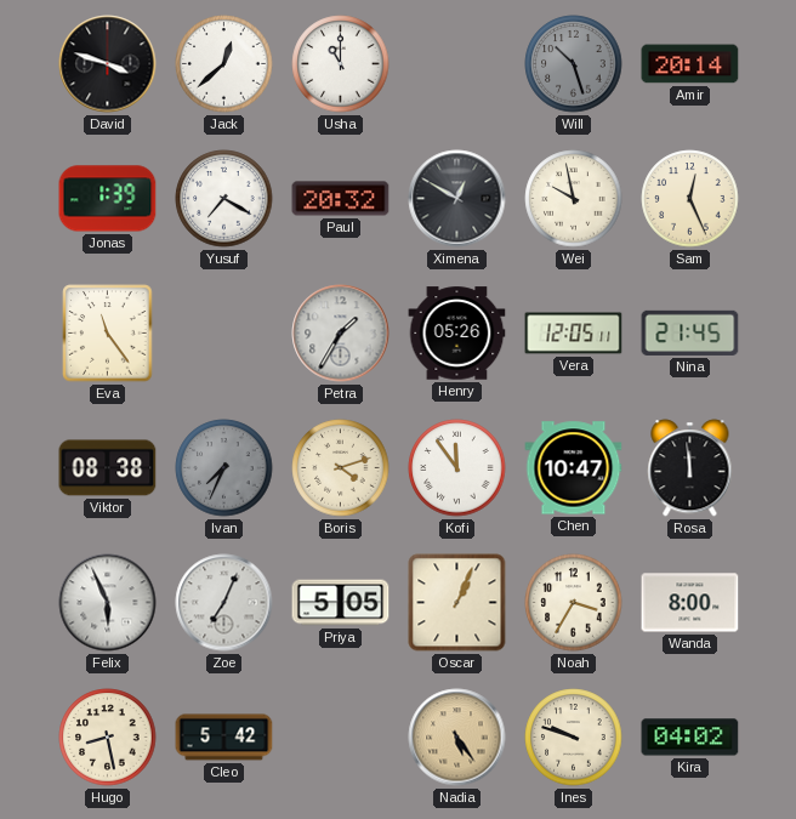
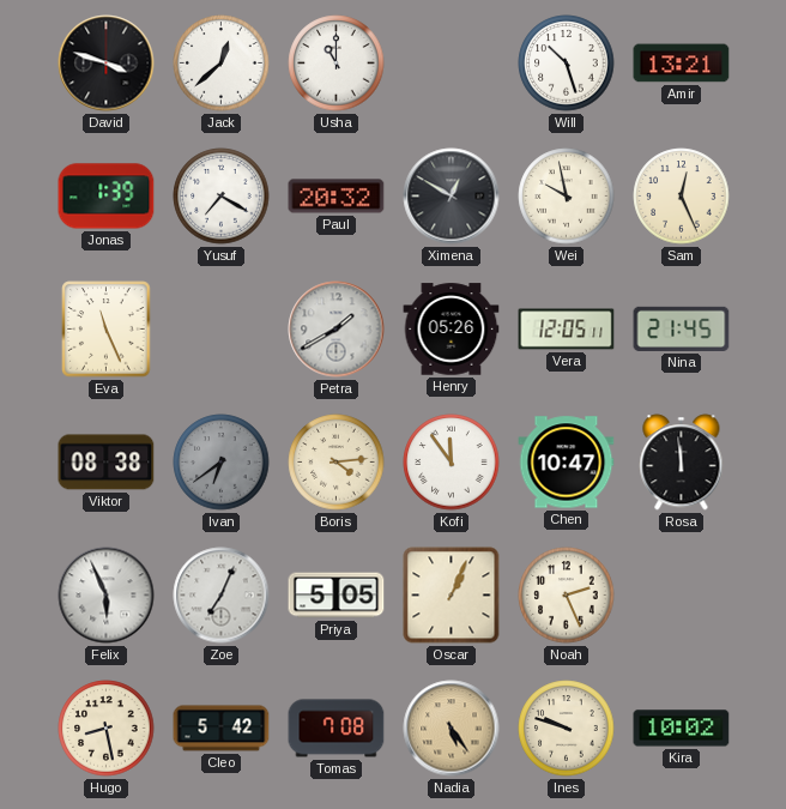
Will dial: grey -> white
Amir: 20:14 -> 13:21
Eva: 11:24 -> 11:26
Petra: 1:35 -> 1:40
Ivan: 7:34 -> 6:39
Boris: 4:12 -> 4:14
Noah: 3:35 -> 2:26
Wanda: 8:00 -> none
Tomas: none -> 7:08
Kira: 04:02 -> 10:02
